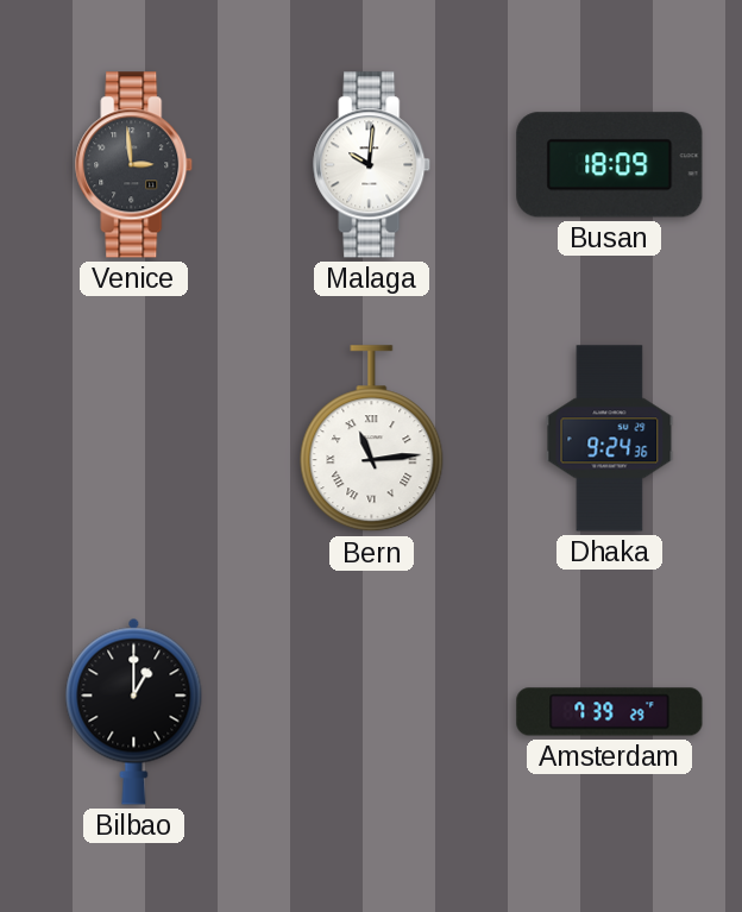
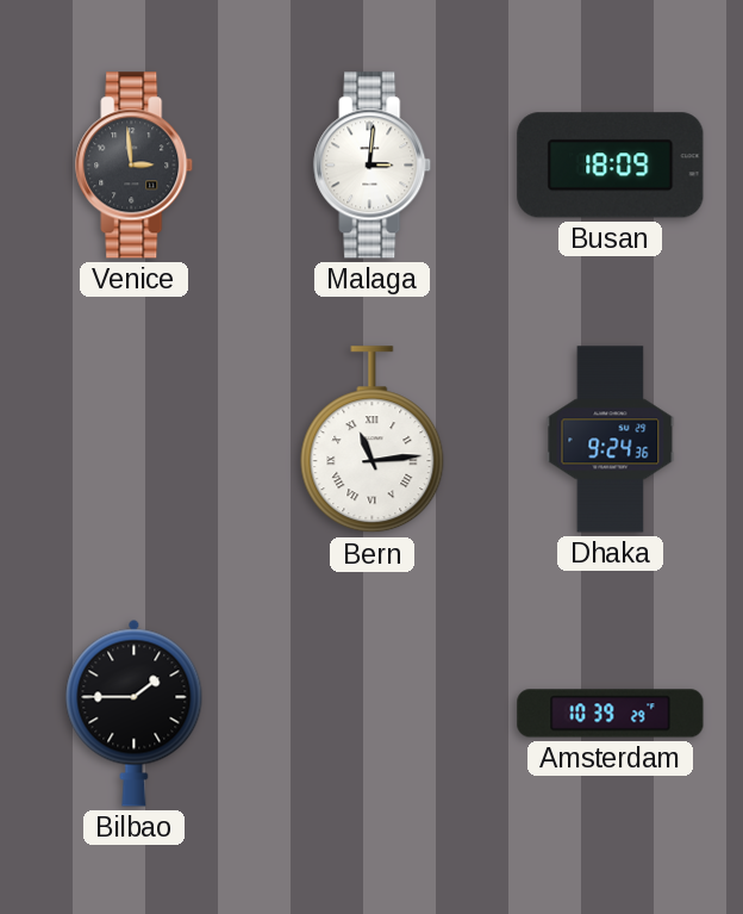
Malaga: 10:01 -> 3:01
Bilbao: 1:00 -> 1:45
Amsterdam: 7:39 -> 10:39
